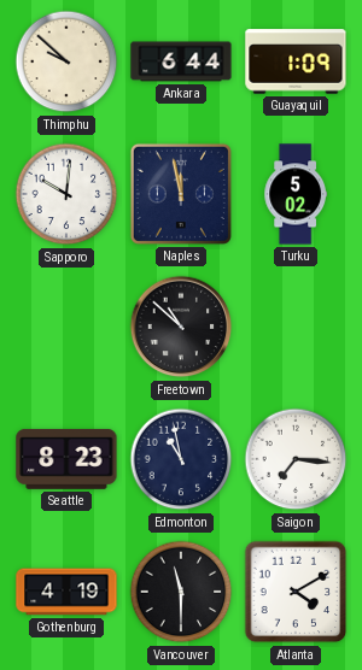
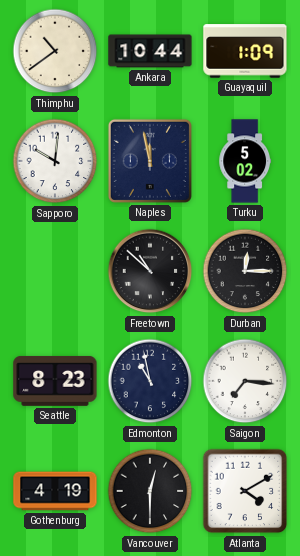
Thimphu: 9:52 -> 10:39
Ankara: 6:44 -> 10:44
Durban: none -> 12:15
Vancouver: 11:30 -> 12:30
